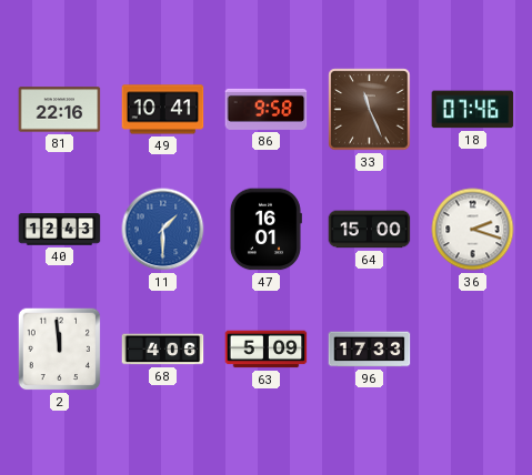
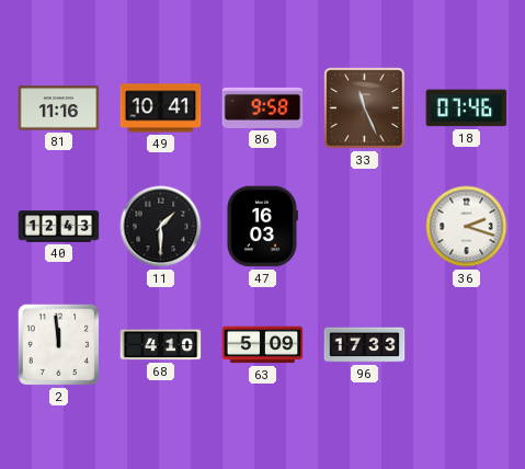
81: 22:16 -> 11:16
11 dial: blue -> black
47: 16:01 -> 16:03
64: 15:00 -> none
68: 4:06 -> 4:10
